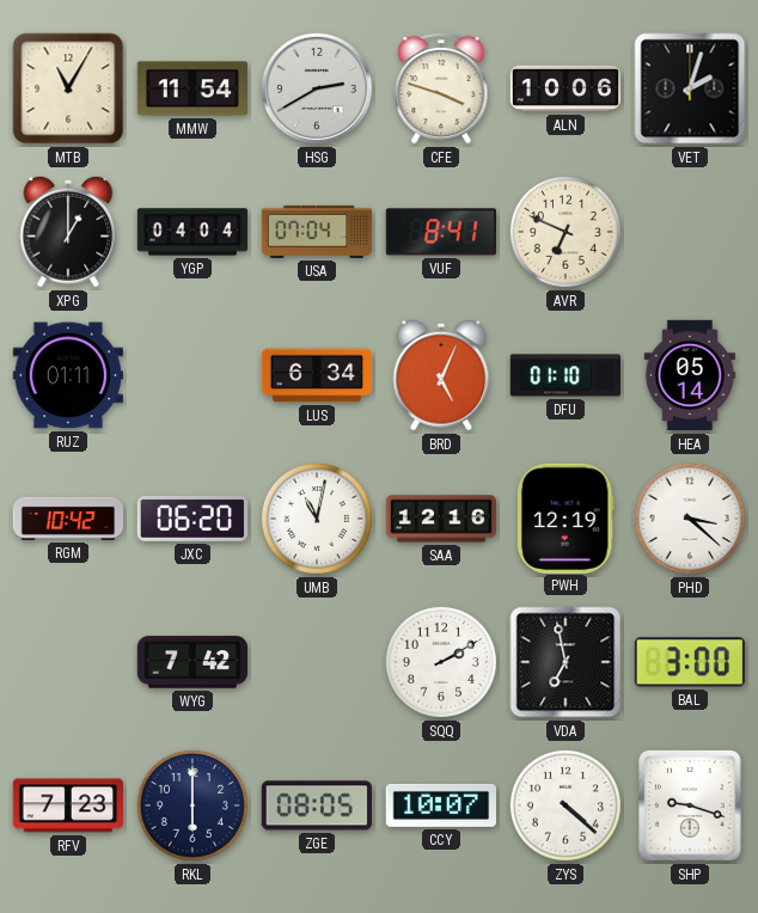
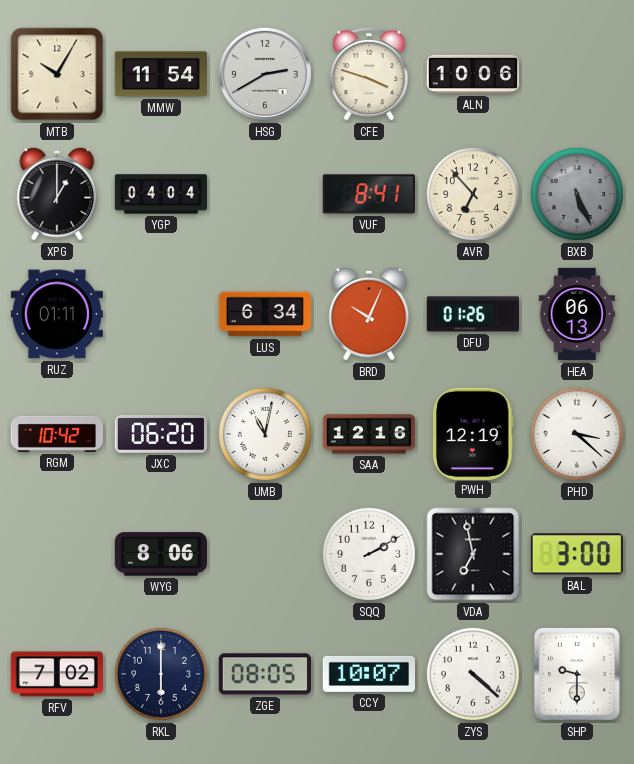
MTB: 11:05 -> 10:05
VET: 2:03 -> none
USA: 07:04 -> none
AVR: 6:49 -> 6:53
BXB: none -> 5:26
BRD: 5:04 -> 10:04
DFU: 01:10 -> 01:26
HEA: 05:14 -> 06:13
WYG: 7:42 -> 8:06
RFV: 7:23 -> 7:02
SHP: 9:18 -> 9:30
